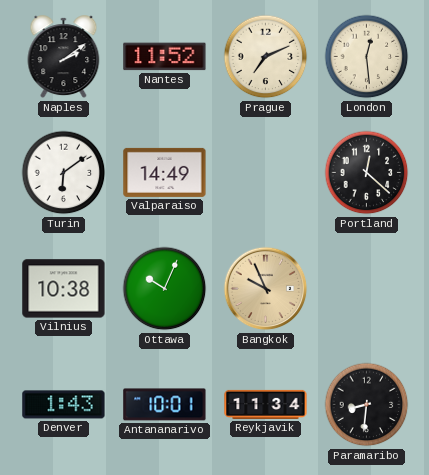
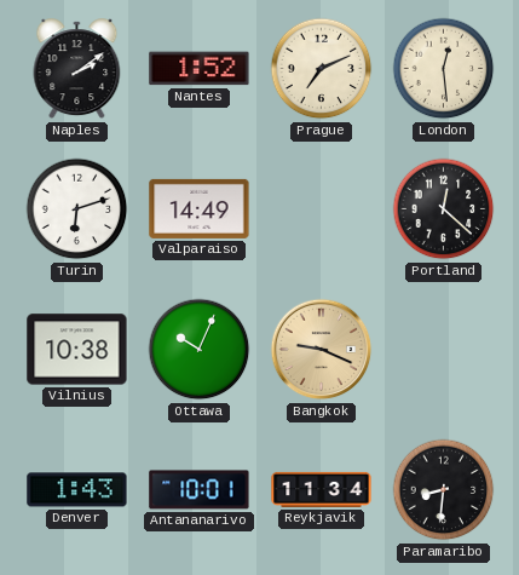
Nantes: 11:52 -> 1:52
Turin: 6:09 -> 6:12
Bangkok: 9:56 -> 9:19
